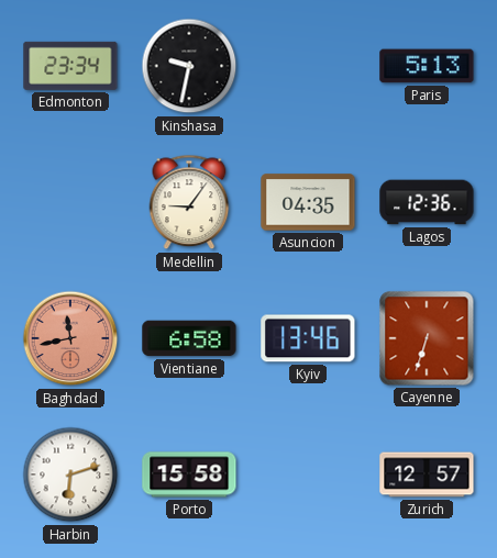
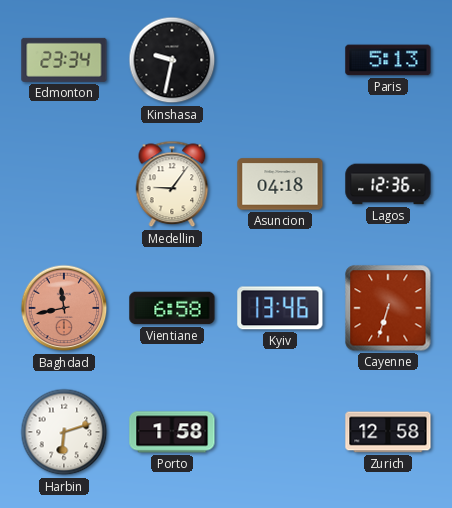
Asuncion: 04:35 -> 04:18
Porto: 15:58 -> 1:58
Zurich: 12:57 -> 12:58
